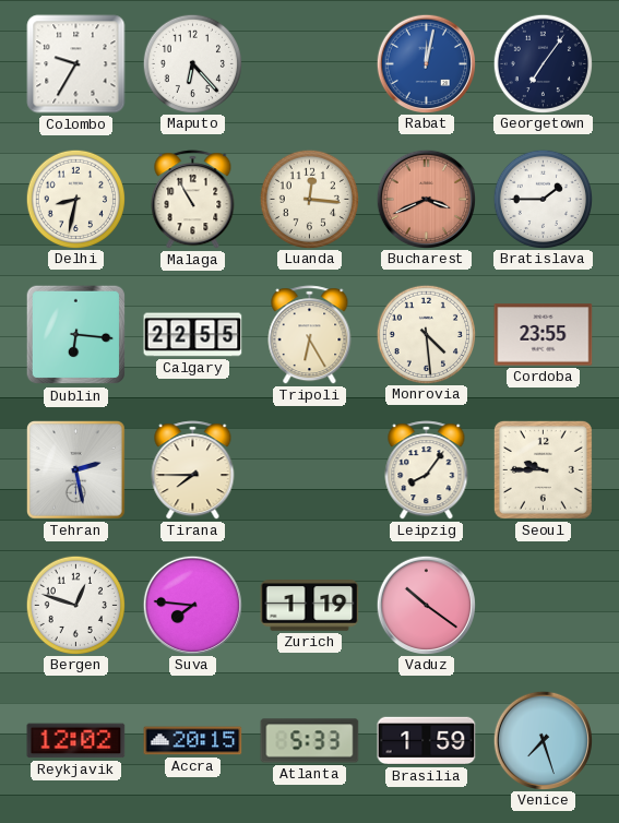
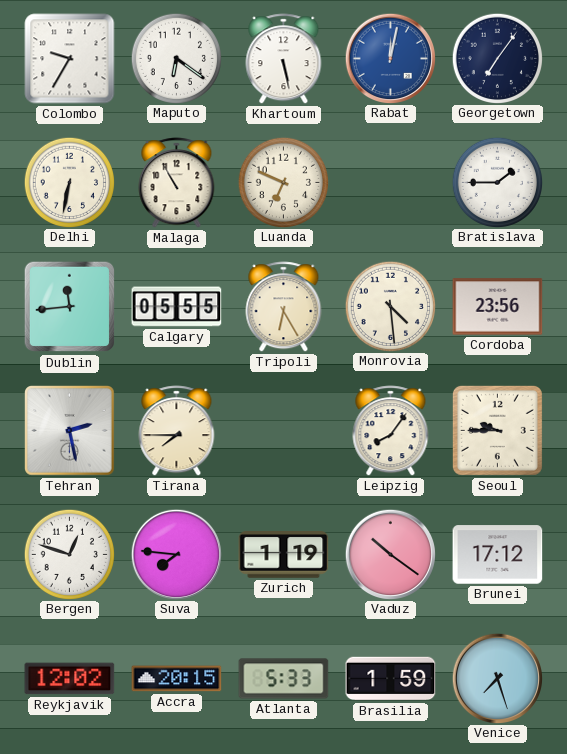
Maputo: 6:23 -> 6:21
Khartoum: none -> 5:28
Delhi: 8:32 -> 6:32
Luanda: 12:16 -> 6:49
Bucharest: 3:41 -> none
Dublin: 6:16 -> 11:44
Calgary: 22:55 -> 05:55
Cordoba: 23:55 -> 23:56
Brunei: none -> 17:12
